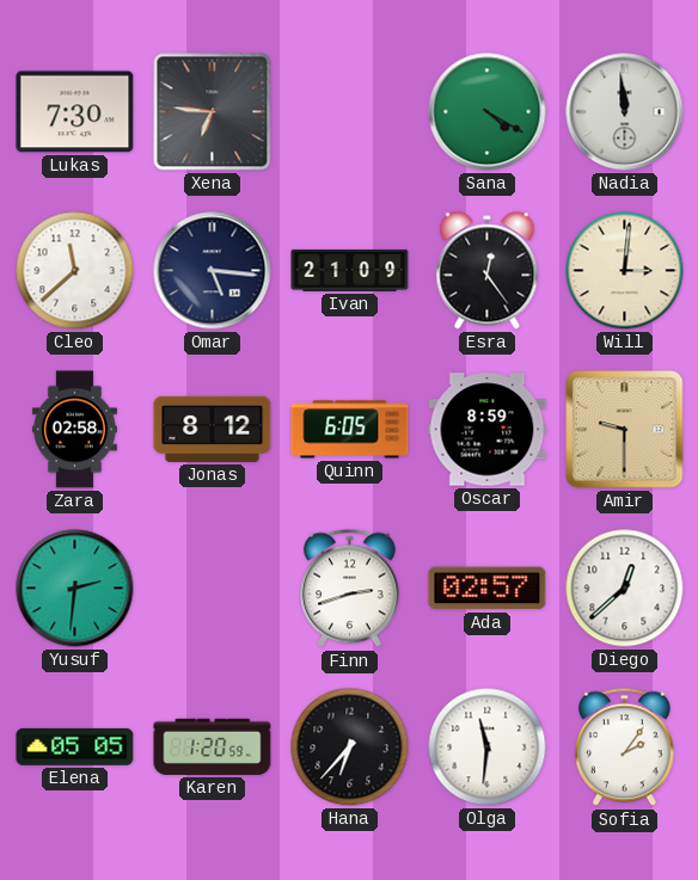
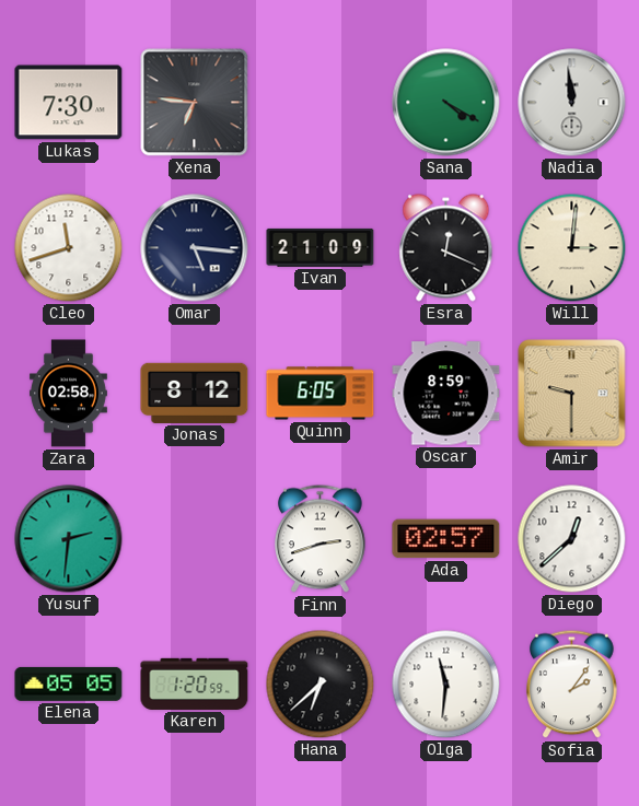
Cleo: 11:38 -> 11:42
Esra: 12:24 -> 12:19
Hana: 6:37 -> 6:38
